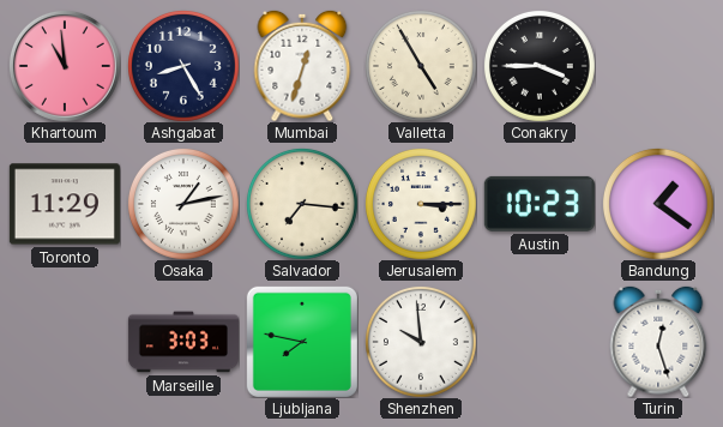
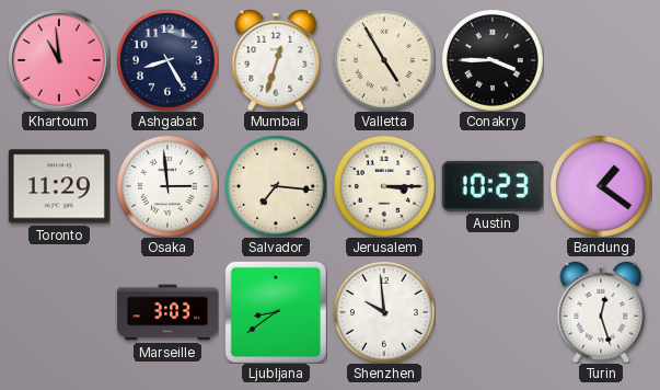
Osaka: 1:13 -> 2:59
Ljubljana: 7:47 -> 8:39
